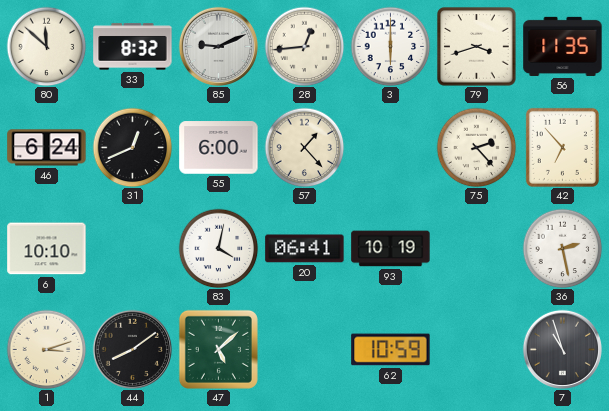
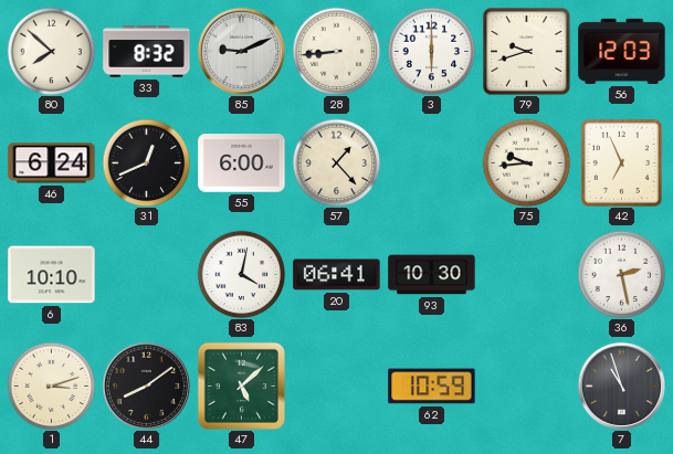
80: 11:52 -> 7:52
28: 12:44 -> 8:44
79: 3:42 -> 9:42
56: 11:35 -> 12:03
75: 2:23 -> 9:44
42: 6:53 -> 6:56
93: 10:19 -> 10:30
